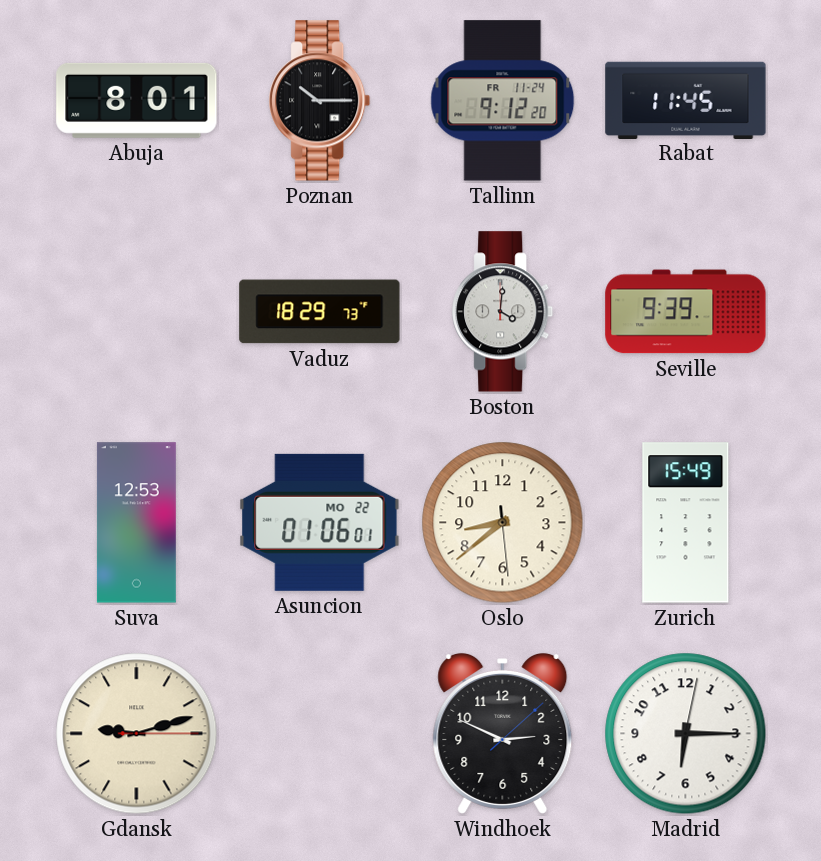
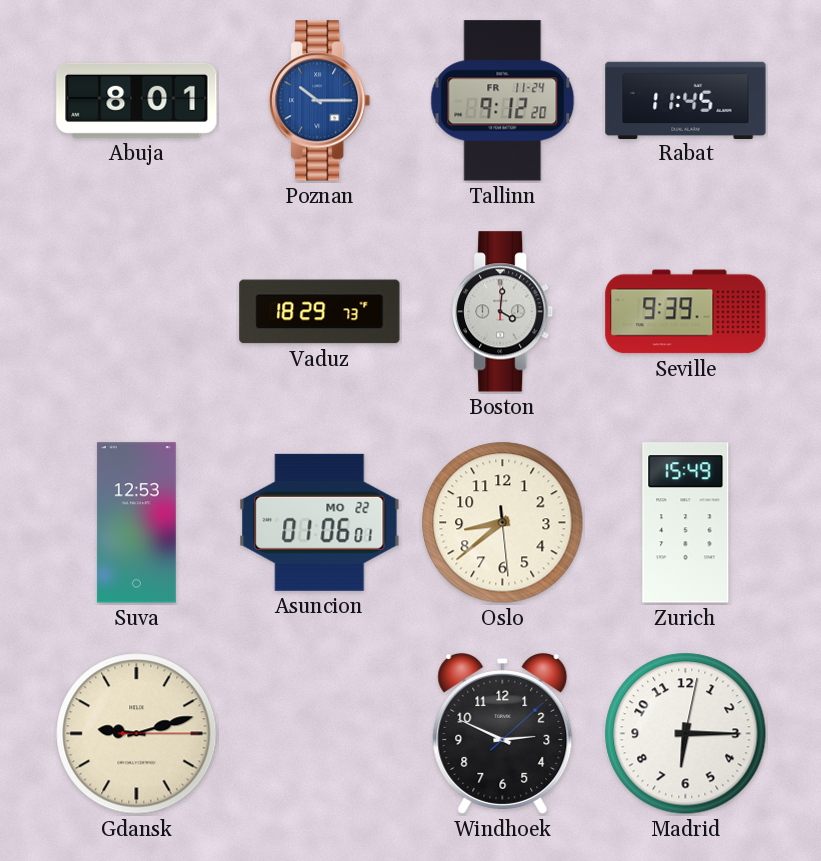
Poznan dial: black -> blue
